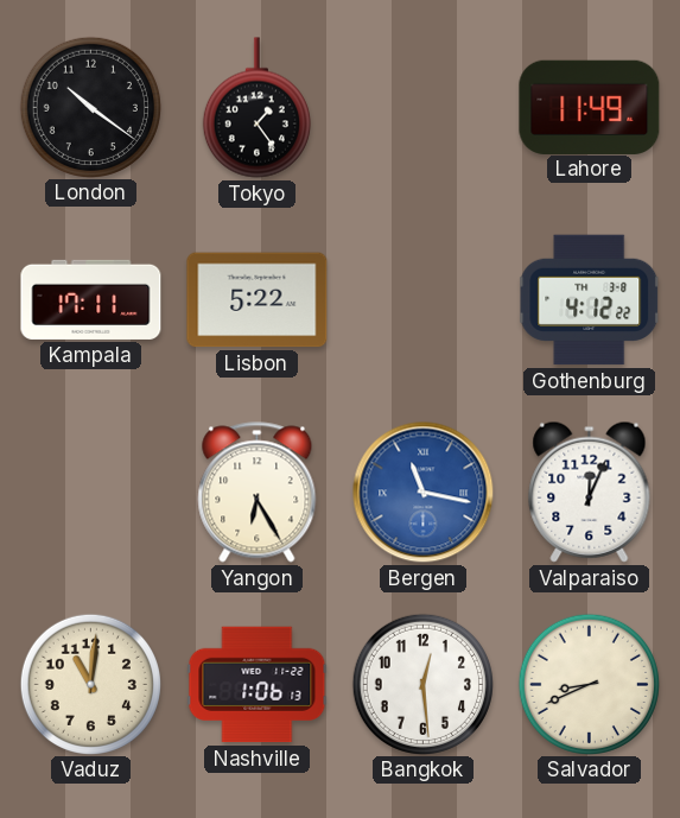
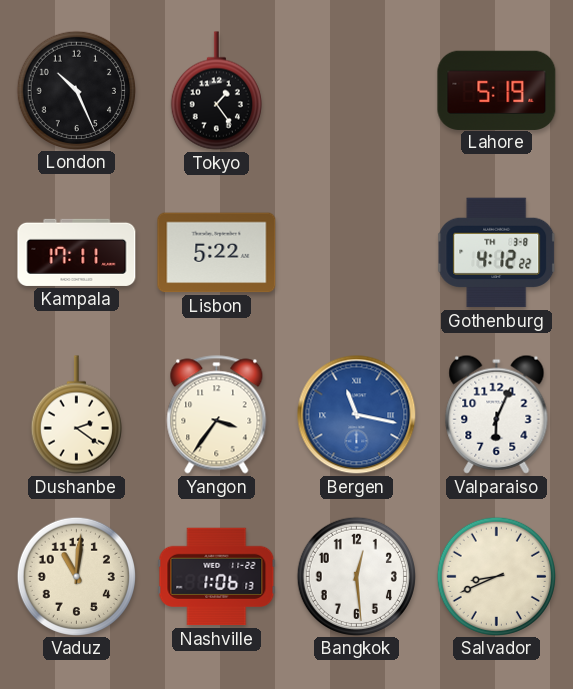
London: 10:21 -> 10:26
Lahore: 11:49 -> 5:19
Dushanbe: none -> 2:21
Yangon: 6:25 -> 3:36
Valparaiso: 12:04 -> 6:04
